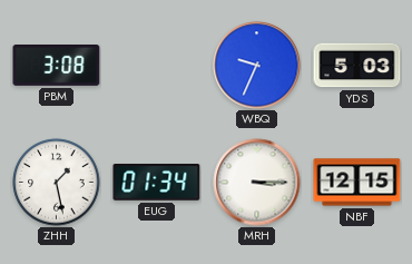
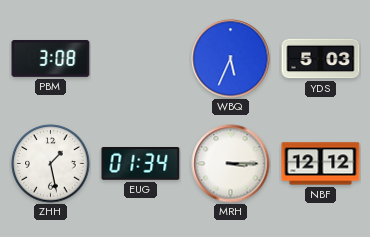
WBQ: 9:34 -> 5:34
NBF: 12:15 -> 12:12
